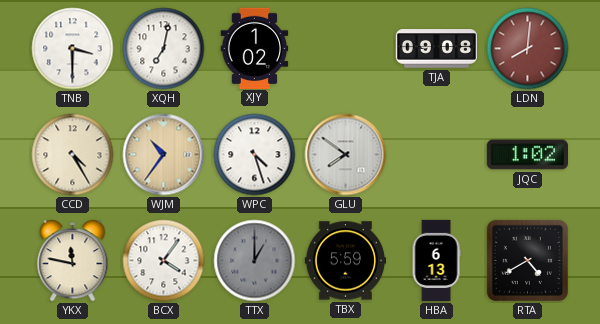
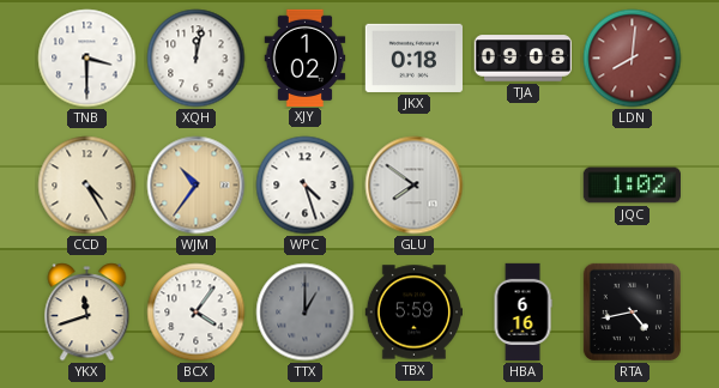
XQH: 7:02 -> 12:02
JKX: none -> 0:18
YKX: 11:47 -> 11:42
HBA: 6:13 -> 6:16
RTA: 4:40 -> 4:43
